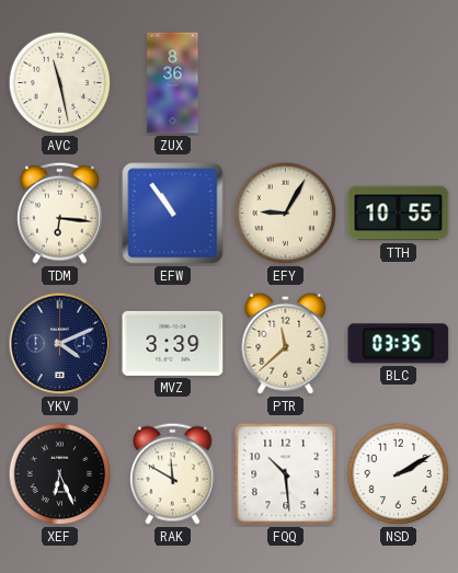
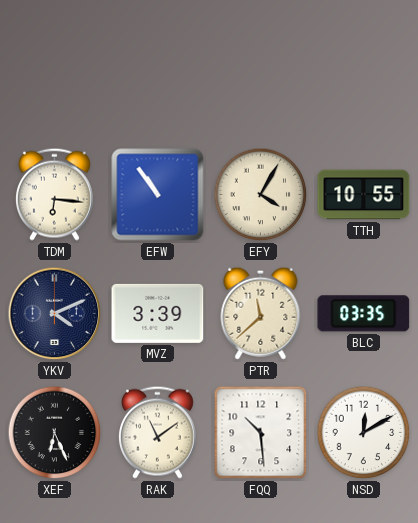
AVC: 11:28 -> none
ZUX: 8:36 -> none
EFY: 9:05 -> 4:05
RAK: 11:50 -> 11:09
NSD: 2:10 -> 12:10
